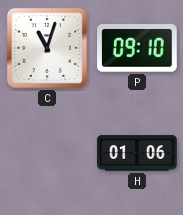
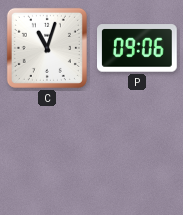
P: 09:10 -> 09:06
H: 01:06 -> none
